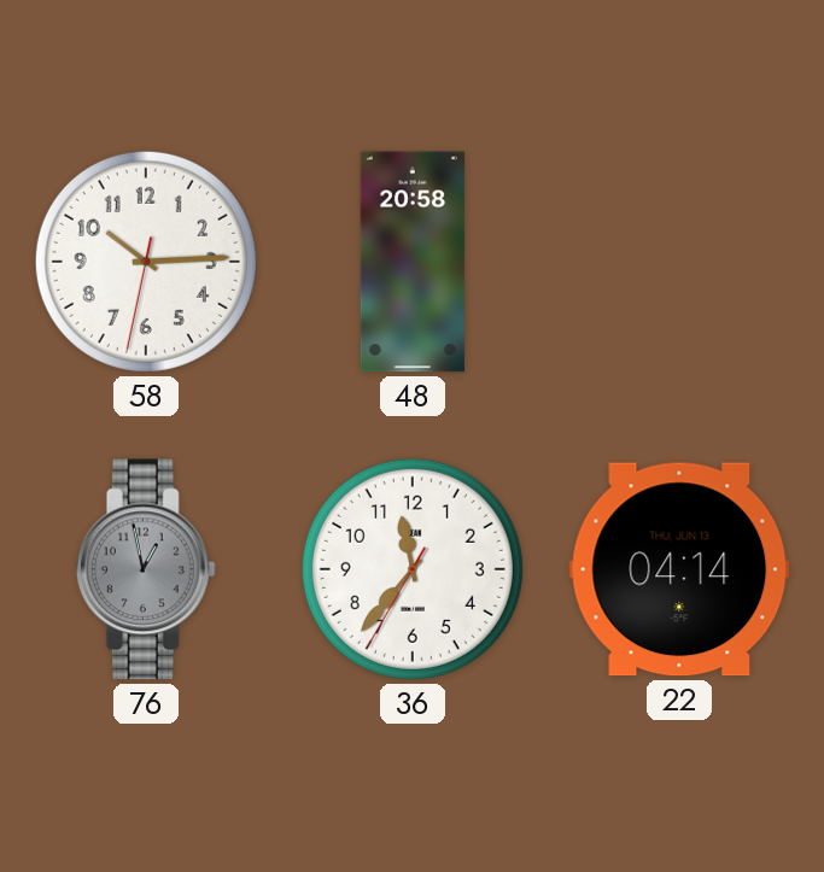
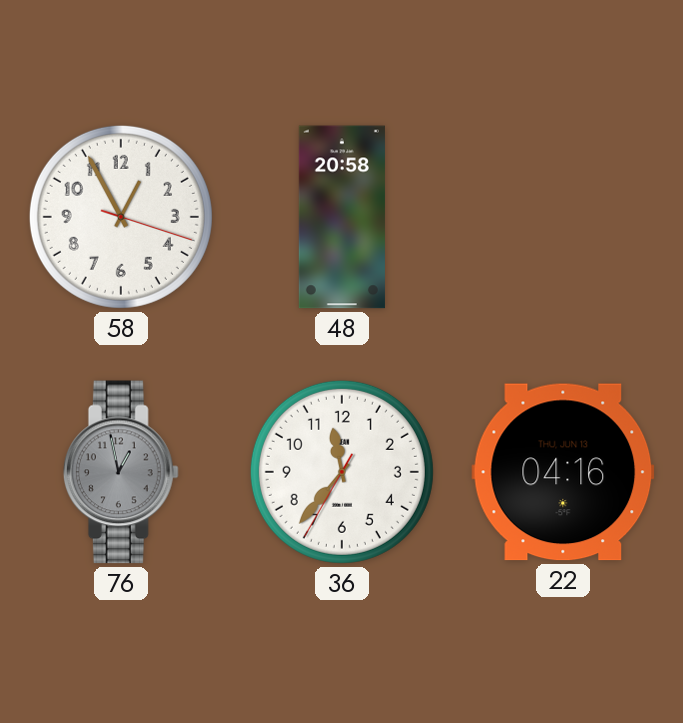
58: 10:14 -> 12:55
22: 04:14 -> 04:16
